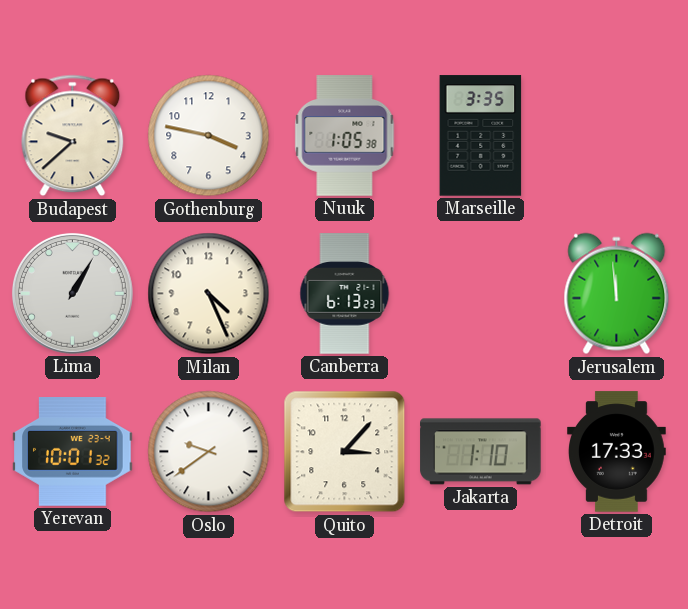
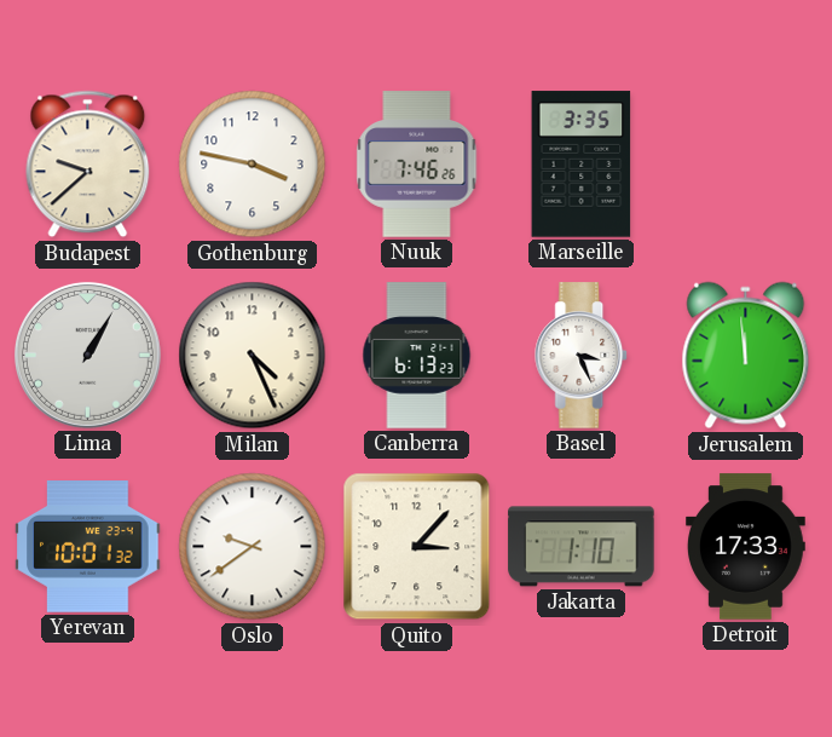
Nuuk: 1:05 -> 7:46
Basel: none -> 3:26
